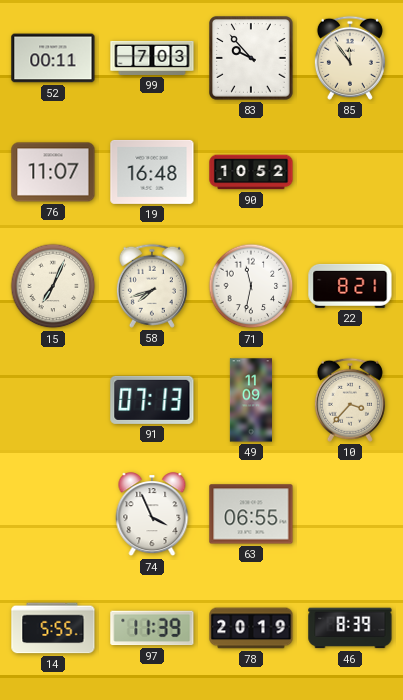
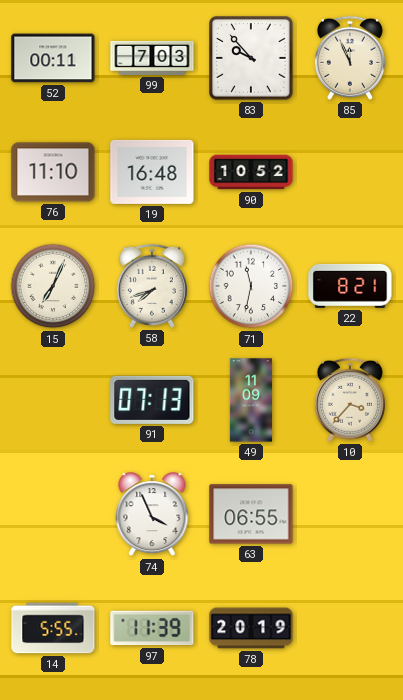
85: 11:54 -> 11:56
76: 11:07 -> 11:10
46: 8:39 -> none
